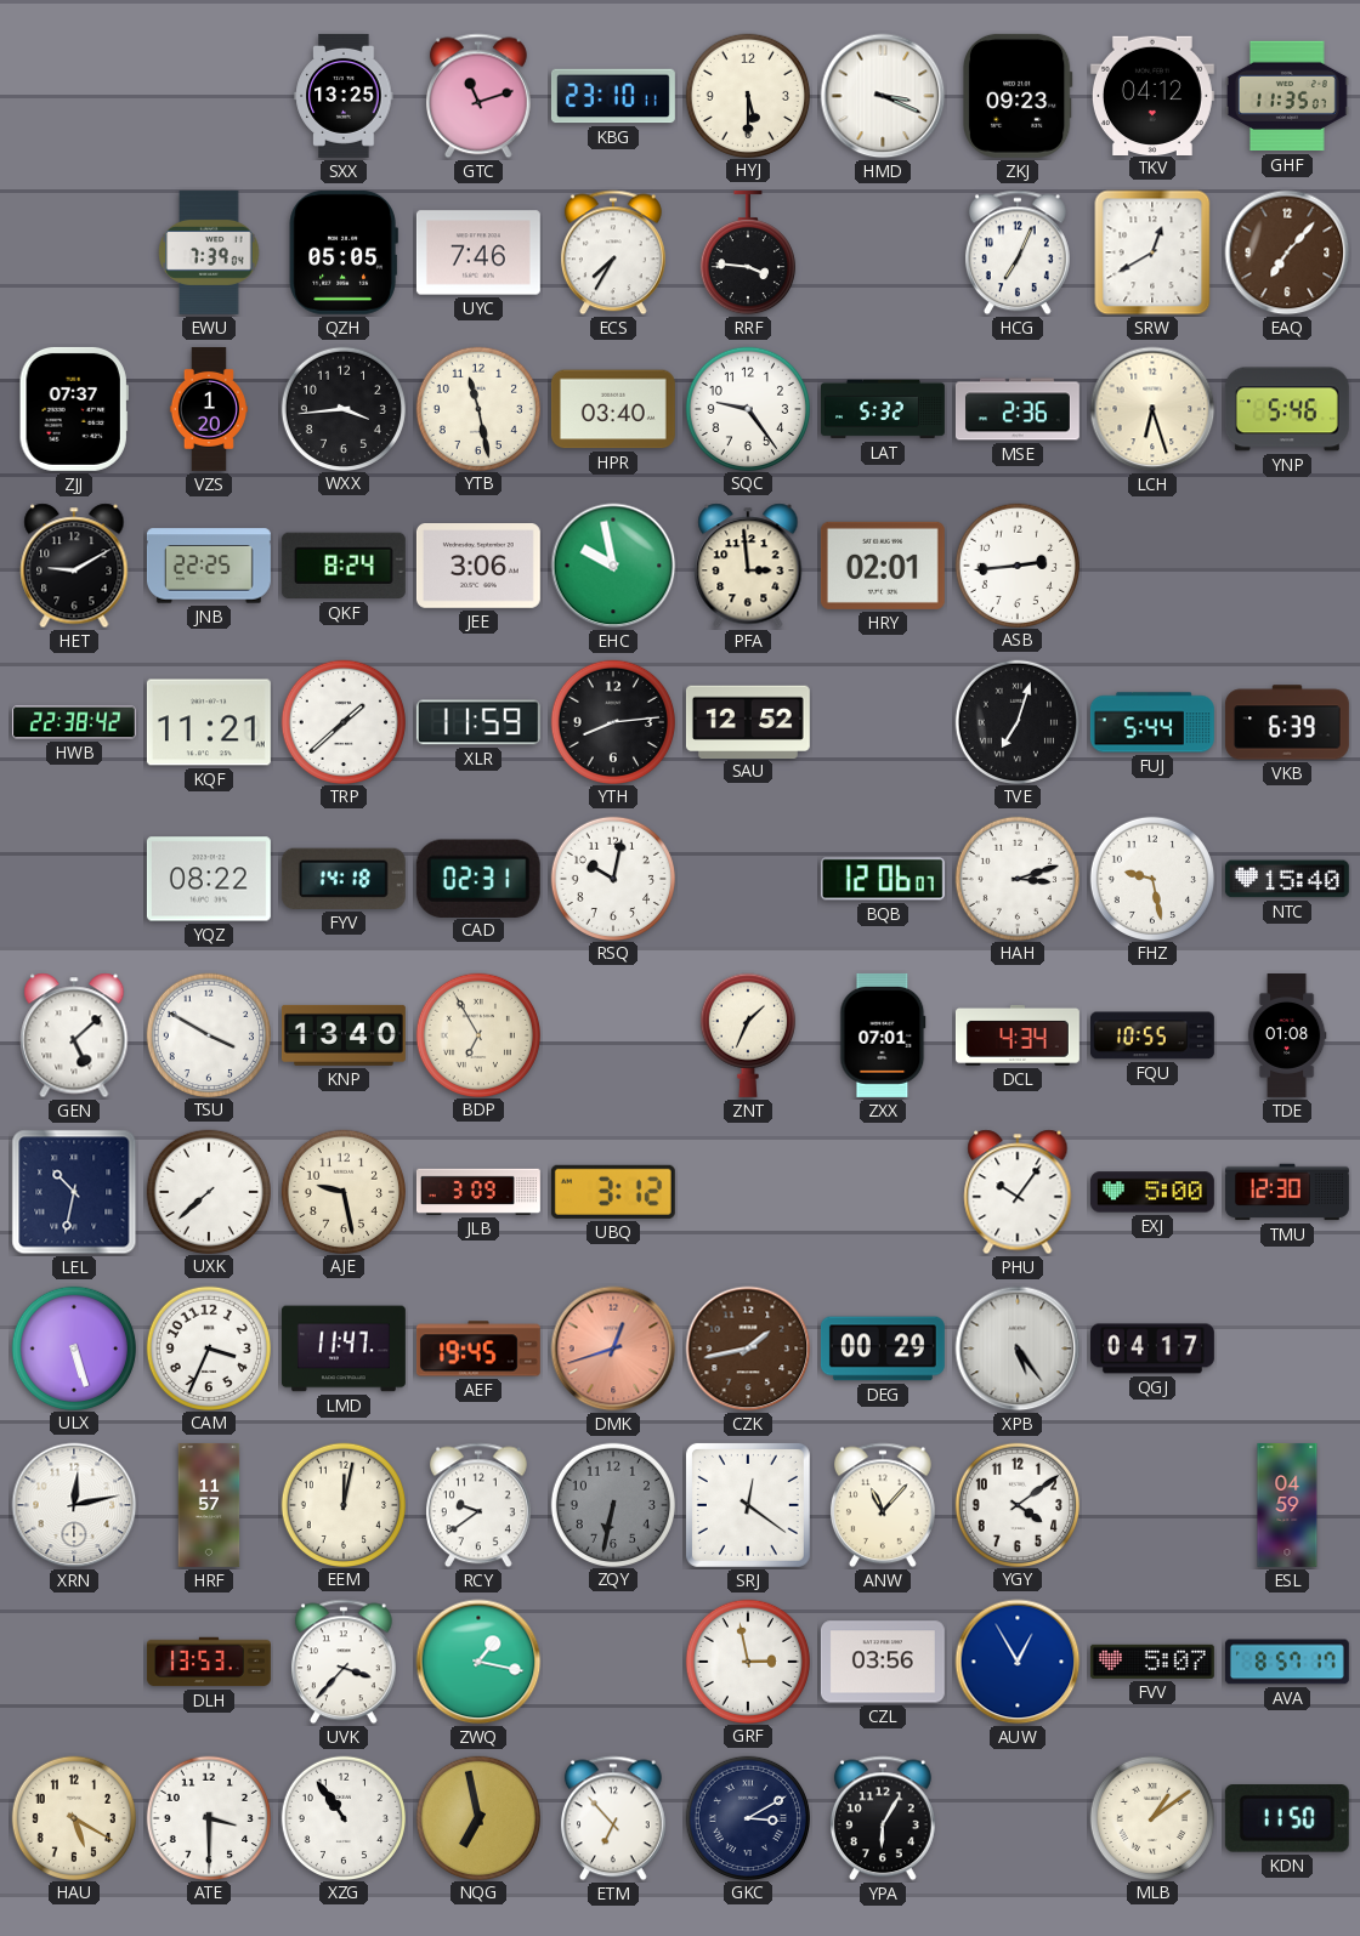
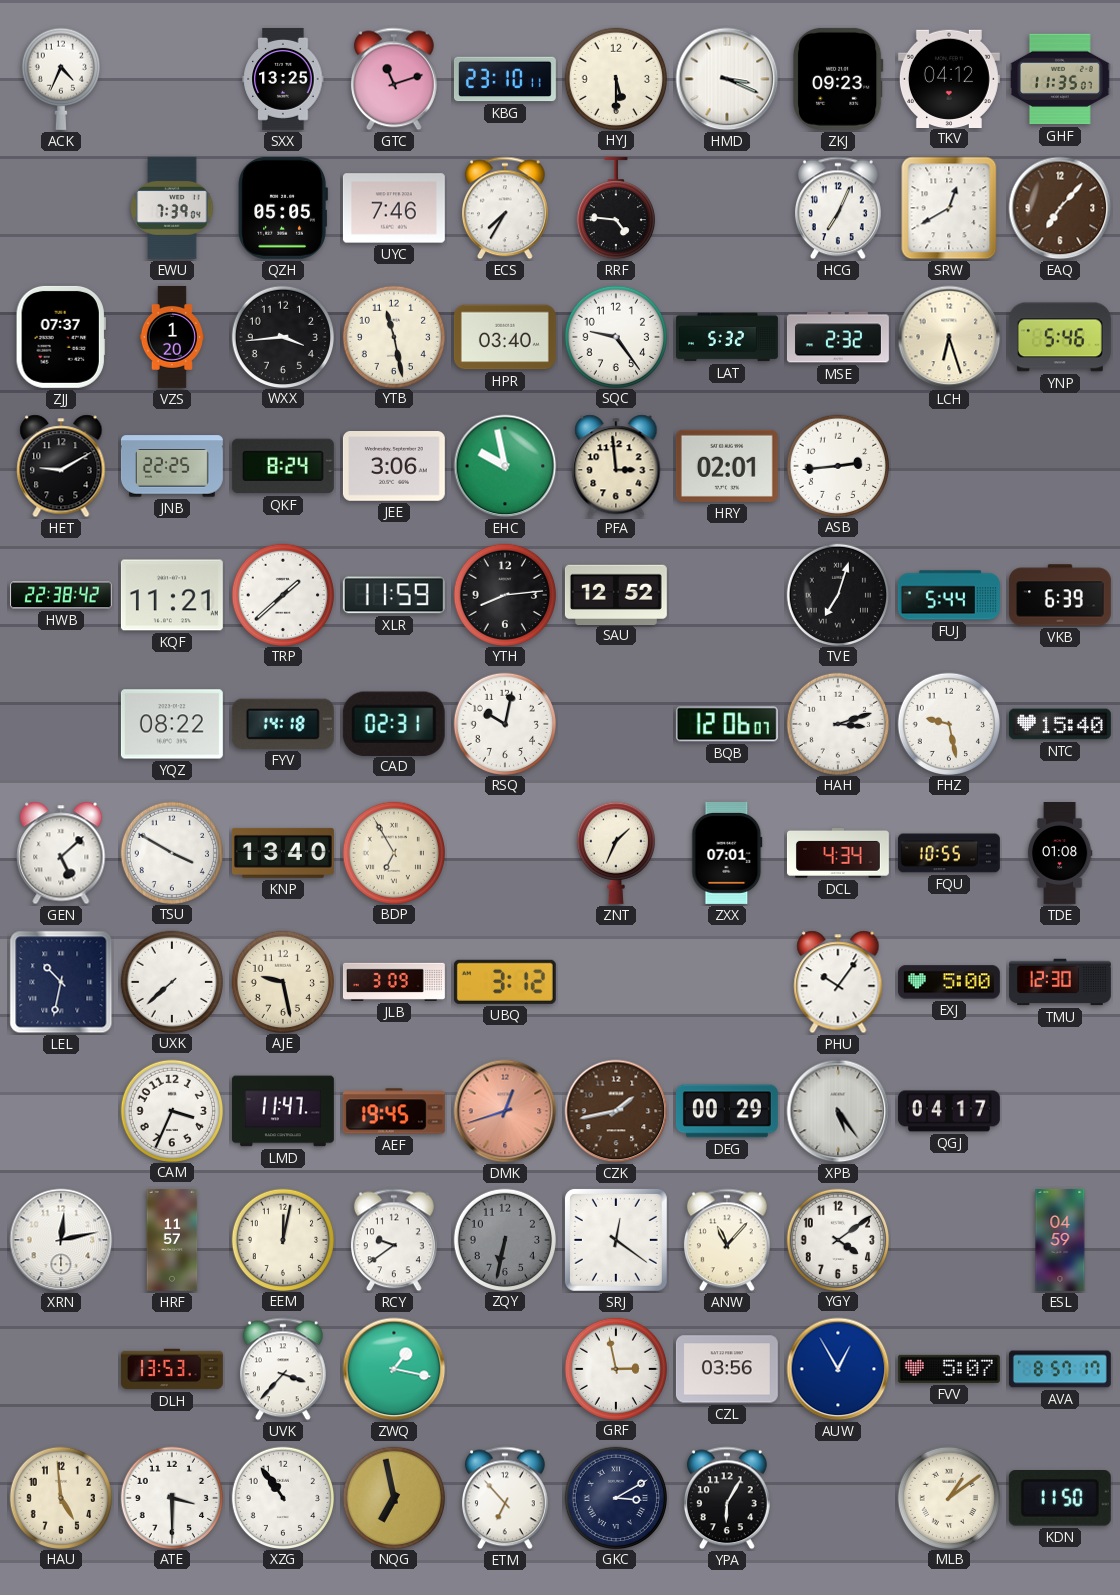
ACK: none -> 4:34
RRF: 3:46 -> 4:46
MSE: 2:36 -> 2:32
ULX: 5:27 -> none
HAU: 5:20 -> 4:59
